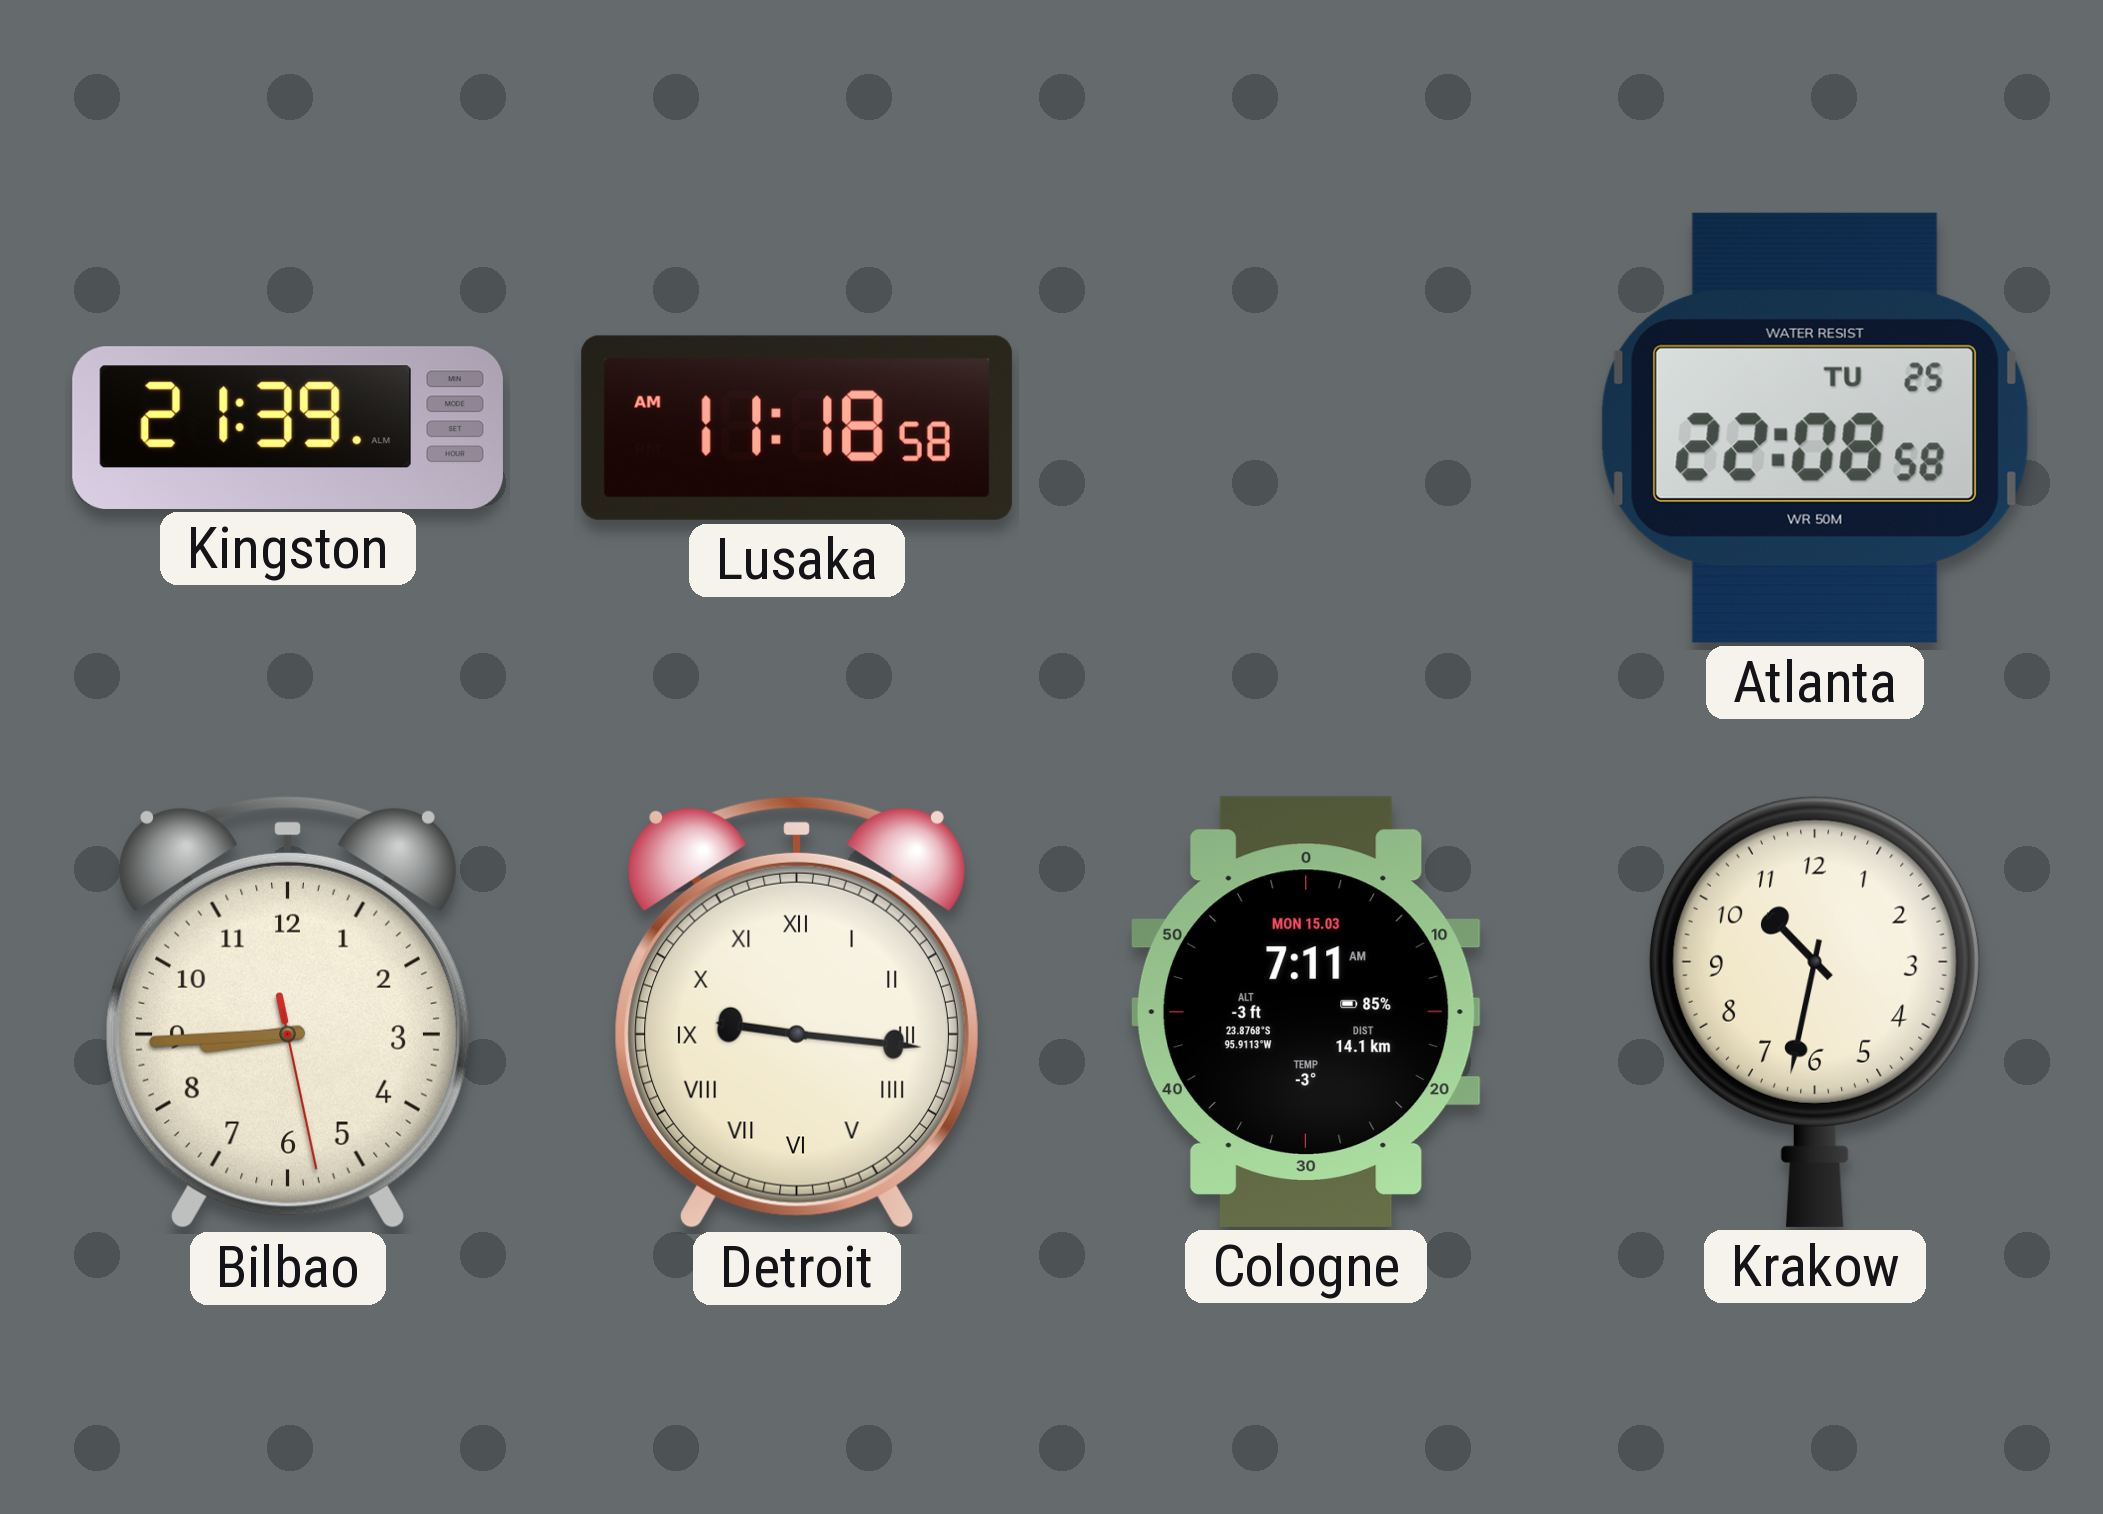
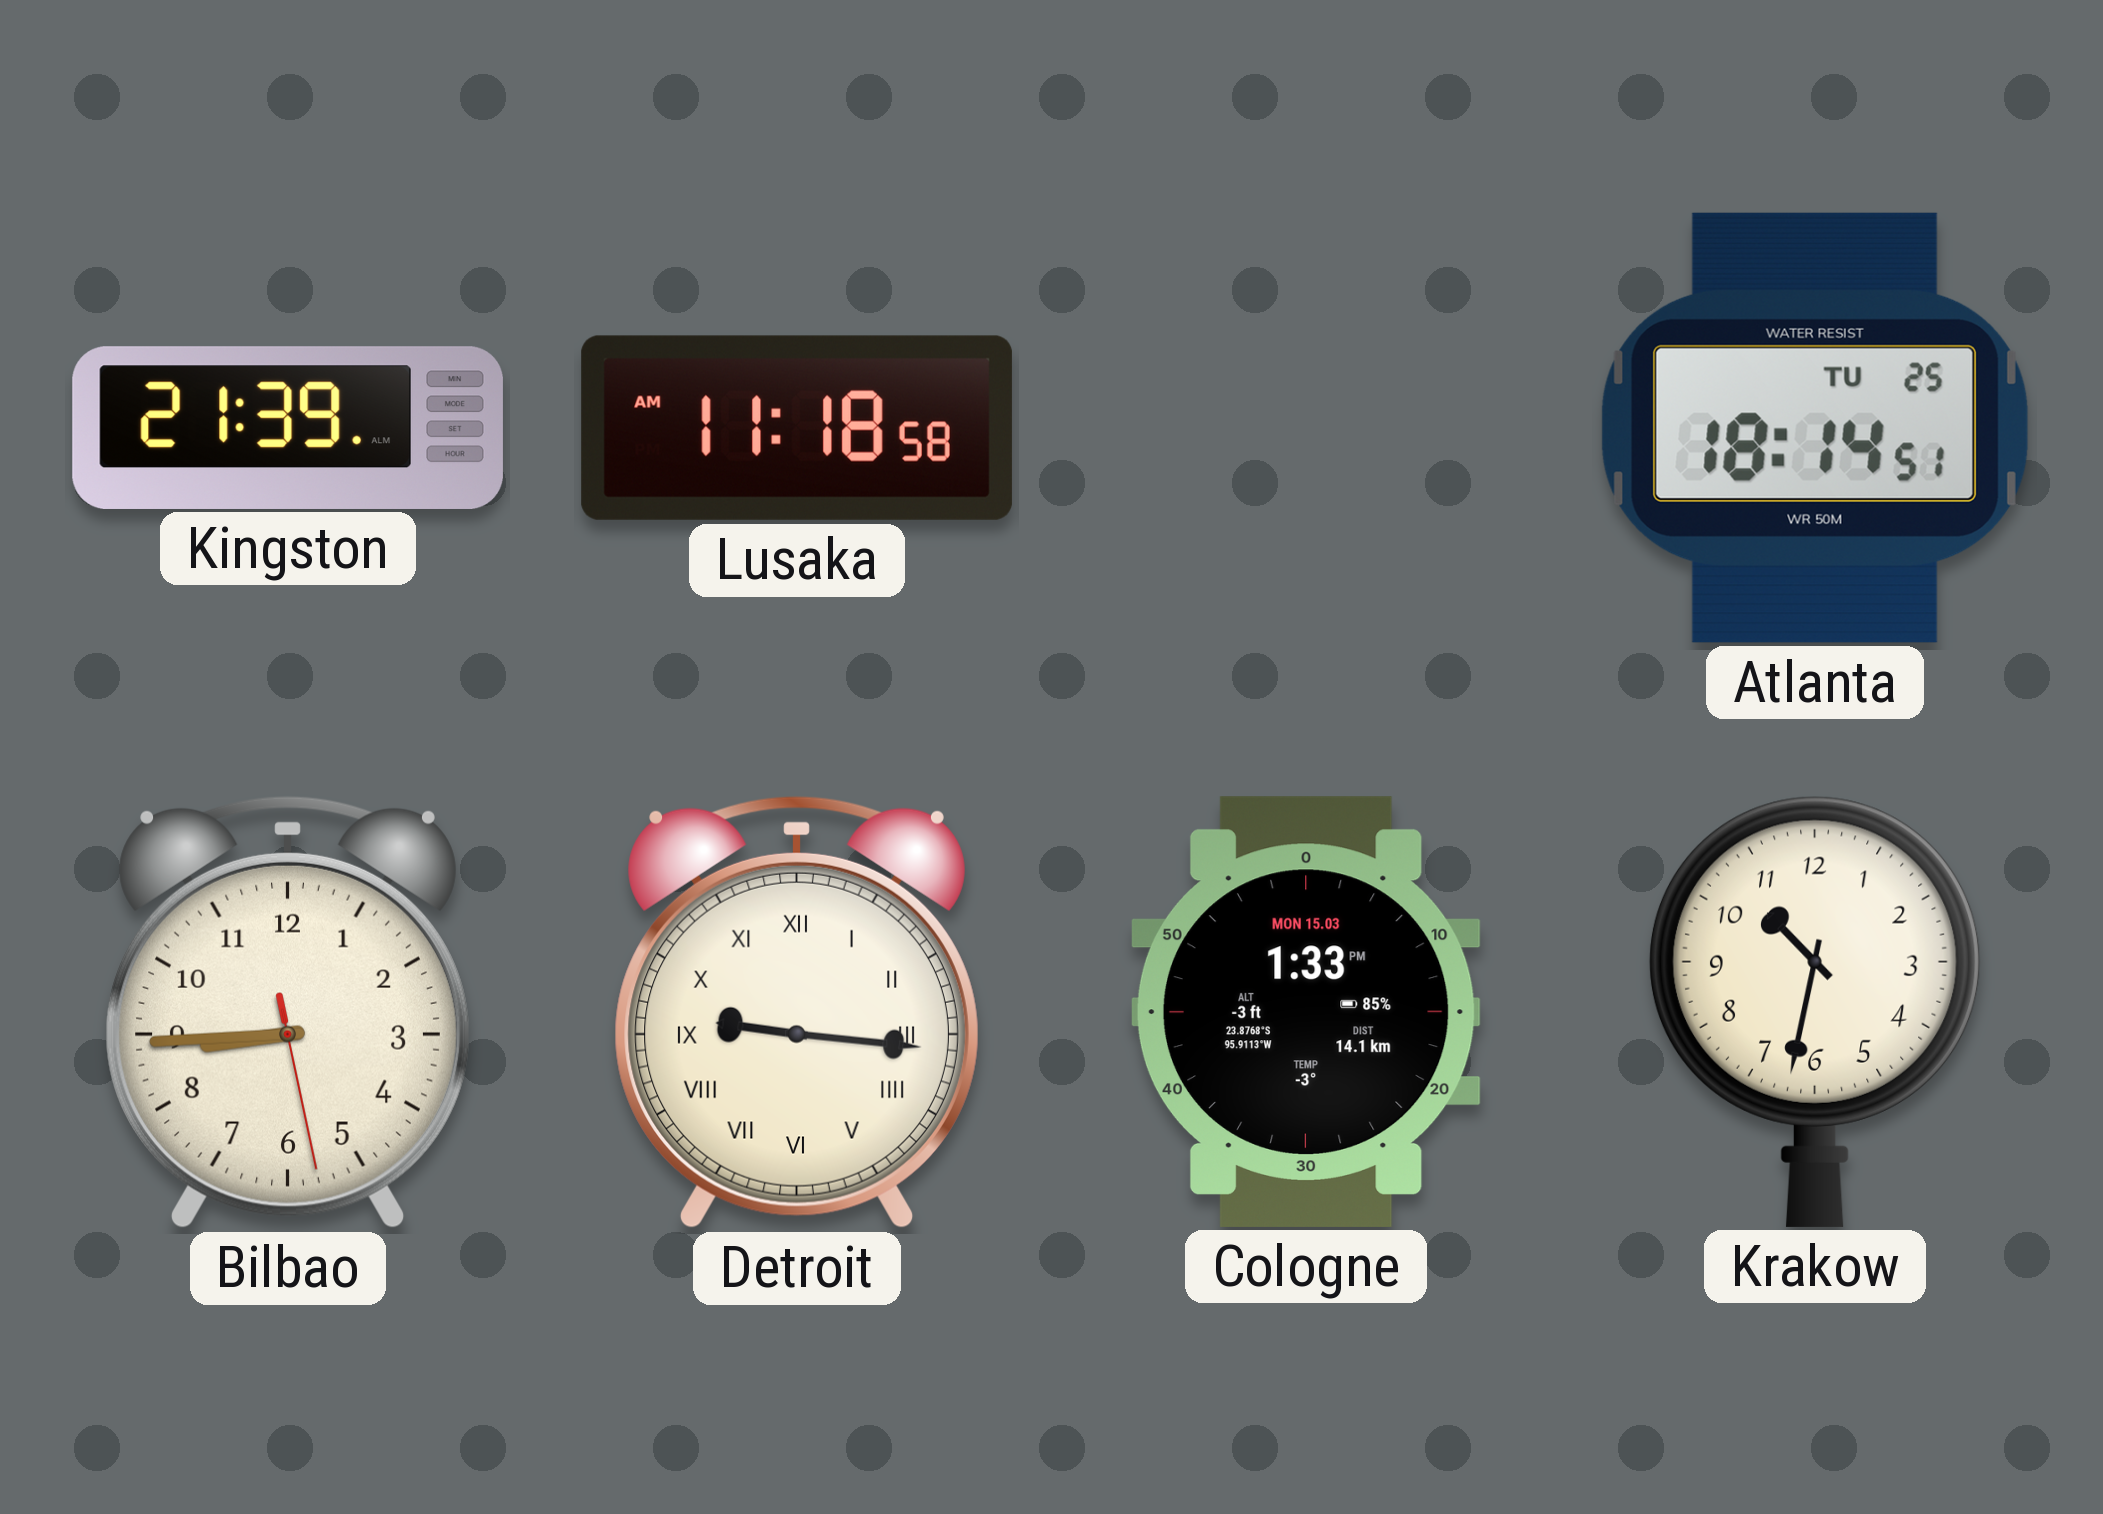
Atlanta: 22:08 -> 18:14
Cologne: 7:11 -> 1:33
